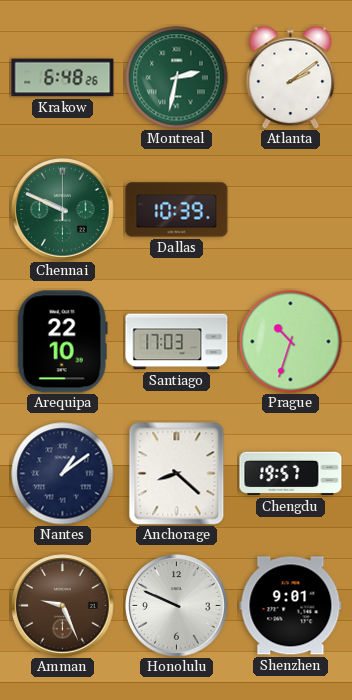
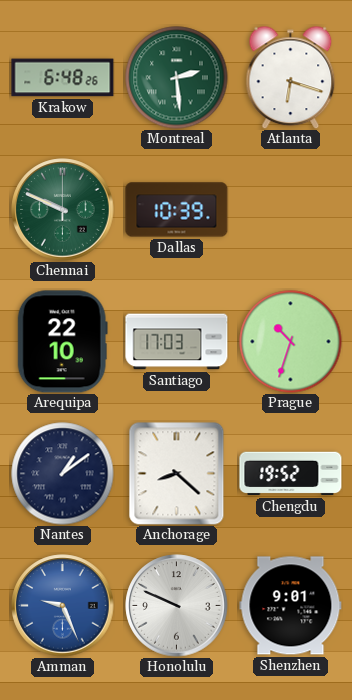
Montreal: 2:32 -> 2:29
Atlanta: 2:09 -> 6:18
Chengdu: 19:57 -> 19:52
Amman dial: brown -> blue
